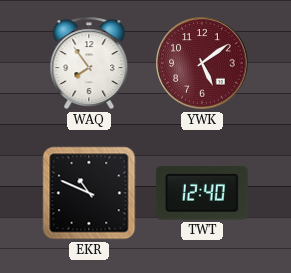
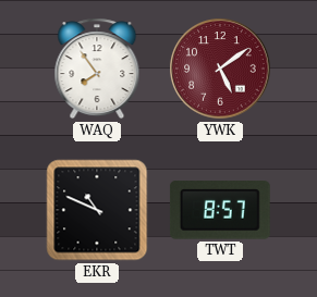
TWT: 12:40 -> 8:57
